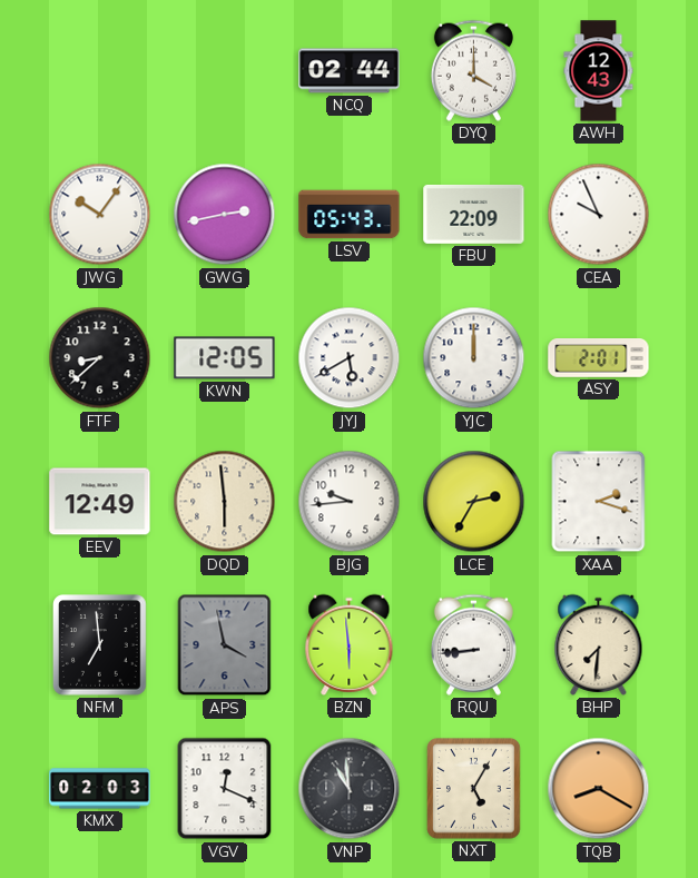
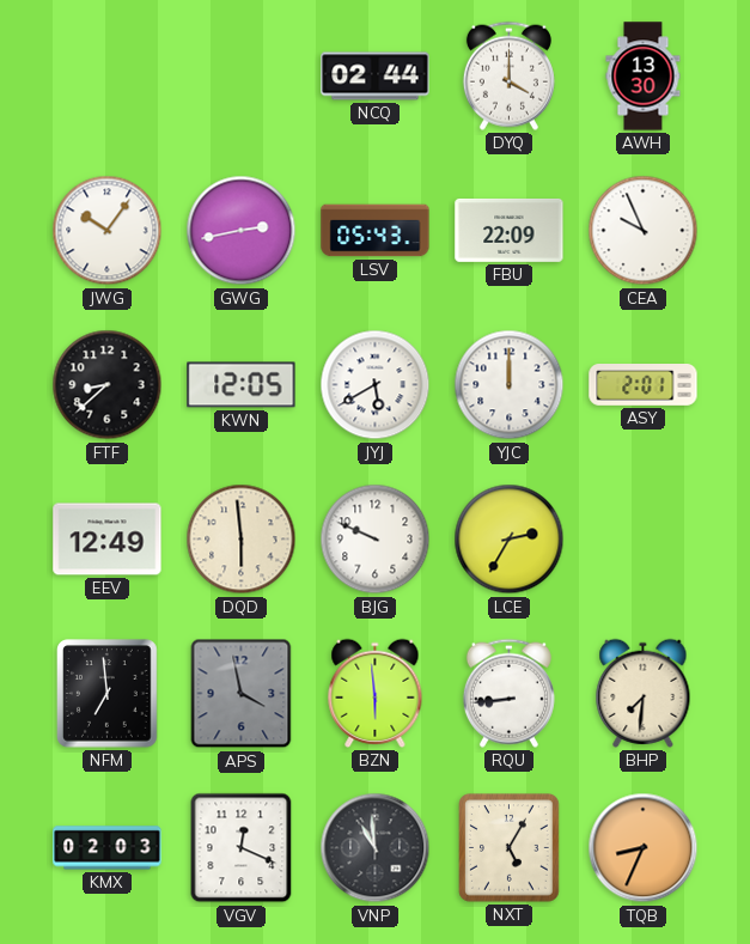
AWH: 12:43 -> 13:30
BJG: 9:44 -> 9:49
XAA: 2:18 -> none
TQB: 8:20 -> 8:34
